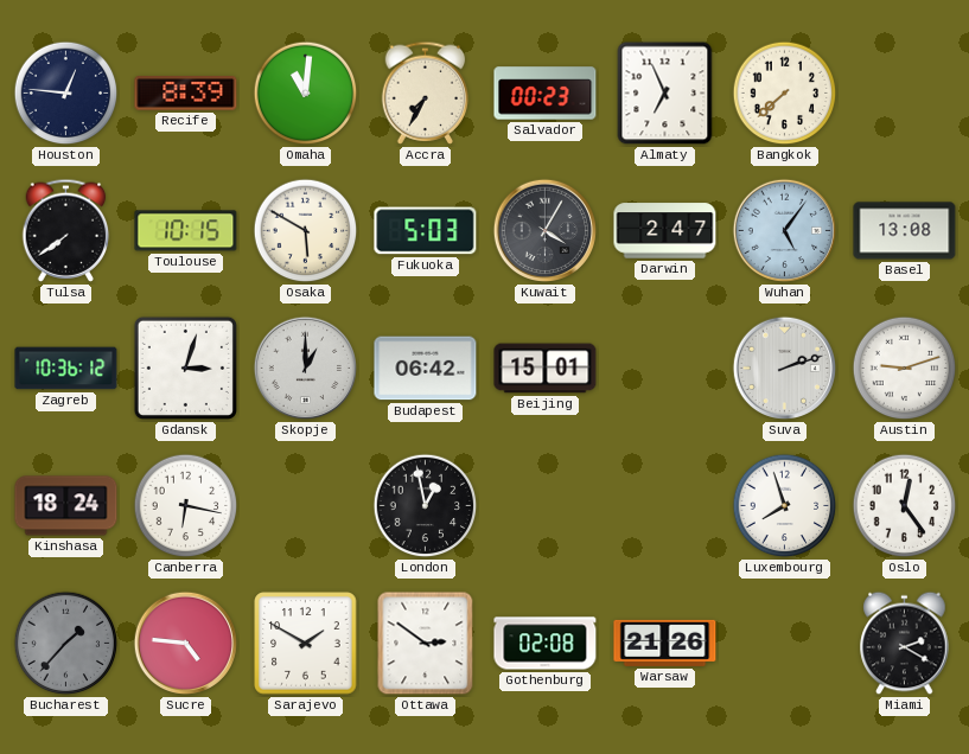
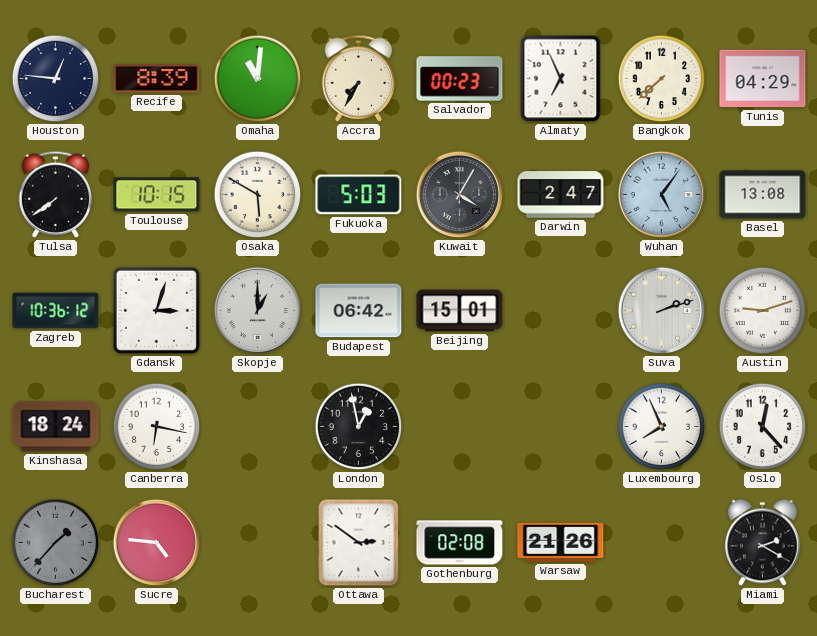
Tunis: none -> 04:29
Luxembourg: 7:57 -> 7:56
Oslo: 12:24 -> 12:23
Sarajevo: 1:50 -> none
